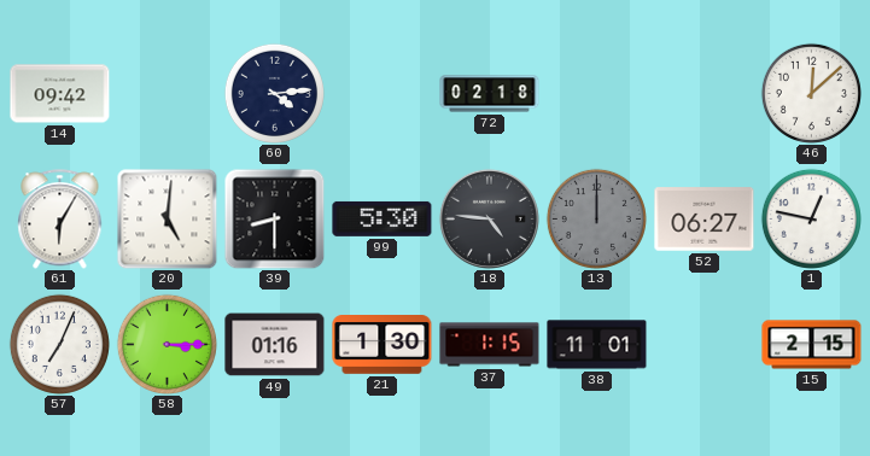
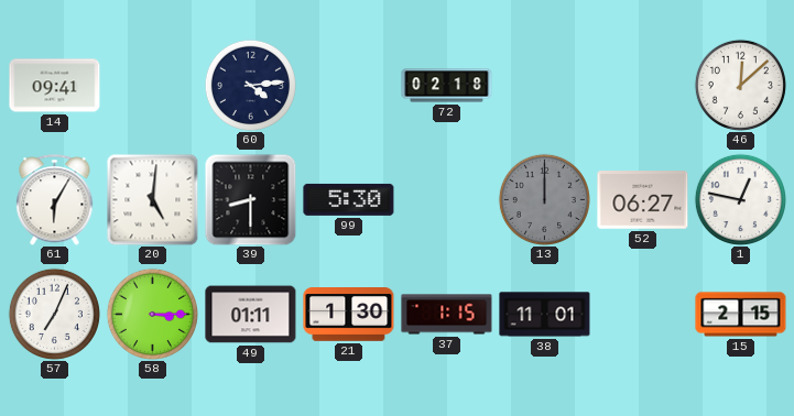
14: 09:42 -> 09:41
18: 4:46 -> none
49: 01:16 -> 01:11
